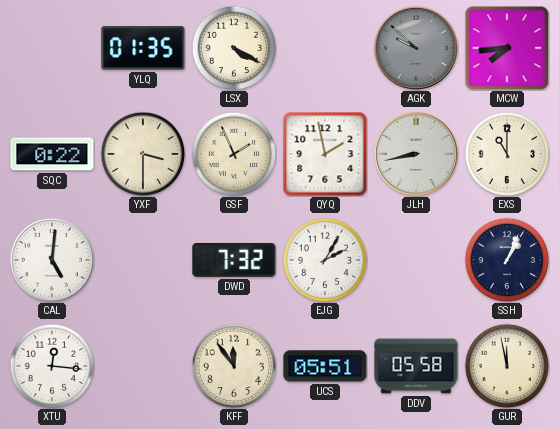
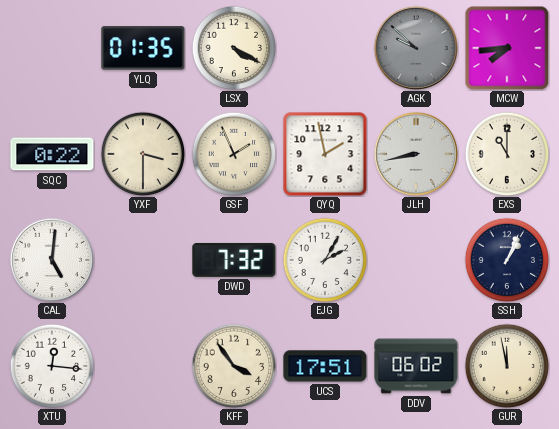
KFF: 11:54 -> 3:54
UCS: 05:51 -> 17:51
DDV: 05:58 -> 06:02
